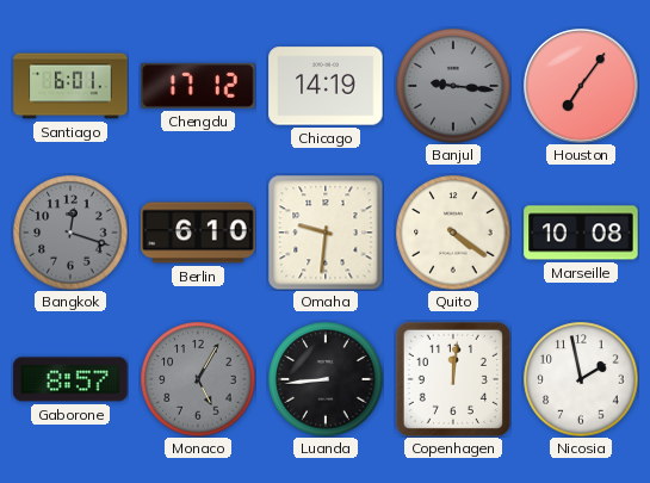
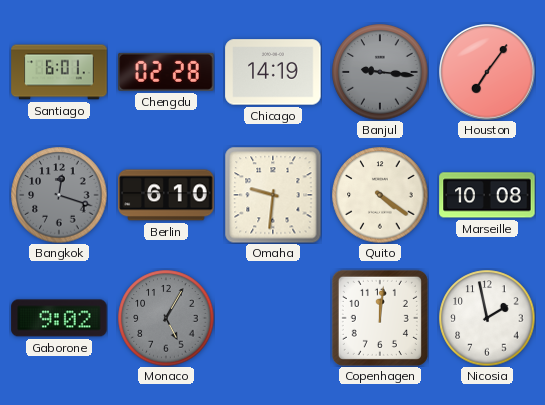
Chengdu: 17:12 -> 02:28
Gaborone: 8:57 -> 9:02
Luanda: 8:44 -> none
